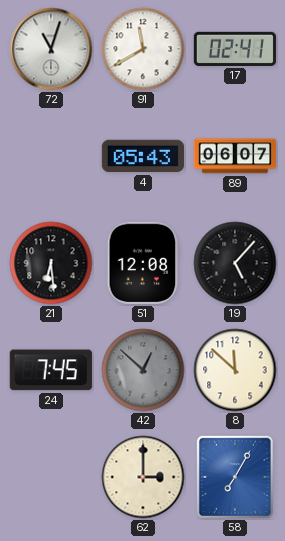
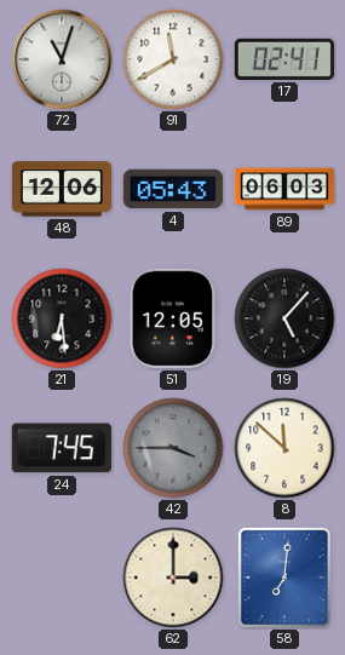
48: none -> 12:06
89: 06:07 -> 06:03
51: 12:08 -> 12:05
42: 12:52 -> 3:45
58: 7:05 -> 7:01
